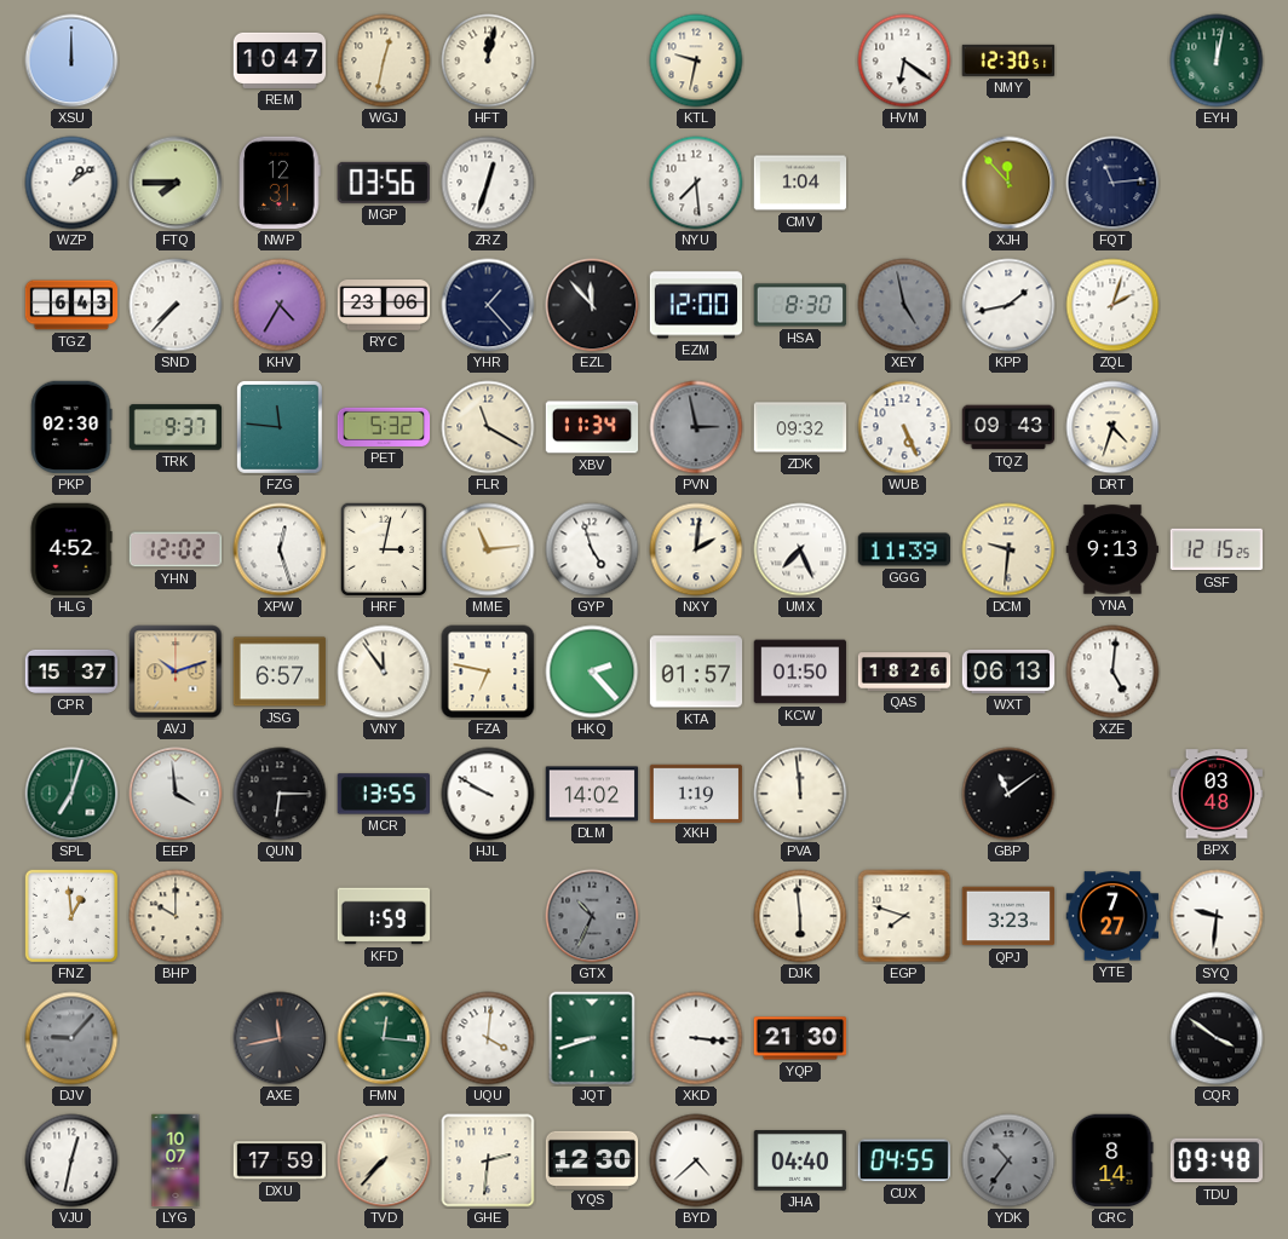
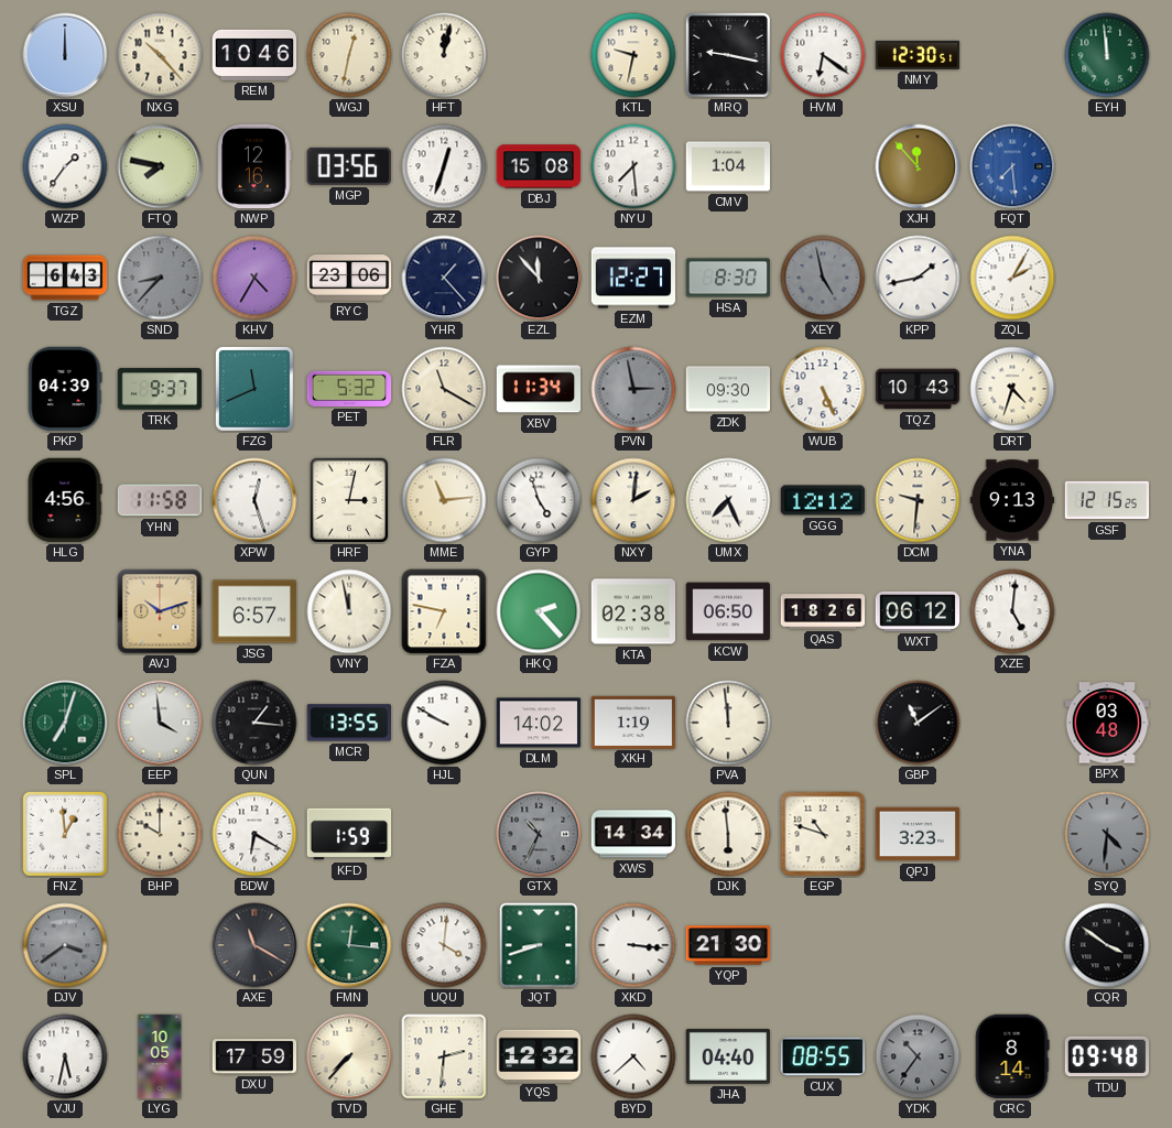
NXG: none -> 10:23
REM: 10:47 -> 10:46
MRQ: none -> 9:17
EYH: 12:02 -> 11:59
WZP: 1:09 -> 1:36
FTQ: 7:45 -> 7:47
NWP: 12:31 -> 12:16
DBJ: none -> 15:08
FQT: 11:14 -> 7:29
FQT dial: navy -> blue
SND: 7:37 -> 8:37
SND dial: white -> grey
EZM: 12:00 -> 12:27
ZQL: 2:03 -> 2:05
PKP: 02:30 -> 04:39
FZG: 11:46 -> 11:41
ZDK: 09:32 -> 09:30
TQZ: 09:43 -> 10:43
HLG: 4:52 -> 4:56
YHN: 12:02 -> 11:58
GGG: 11:39 -> 12:12
CPR: 15:37 -> none
VNY: 11:54 -> 11:58
KTA: 01:57 -> 02:38
KCW: 01:50 -> 06:50
WXT: 06:13 -> 06:12
QUN: 6:15 -> 1:16
BDW: none -> 6:20
XWS: none -> 14:34
EGP: 7:48 -> 10:48
YTE: 7:27 -> none
SYQ: 9:31 -> 4:31
SYQ dial: white -> grey
DJV: 9:07 -> 3:39
AXE: 11:43 -> 11:20
VJU: 12:32 -> 5:32
LYG: 10:07 -> 10:05
YQS: 12:30 -> 12:32
CUX: 04:55 -> 08:55
